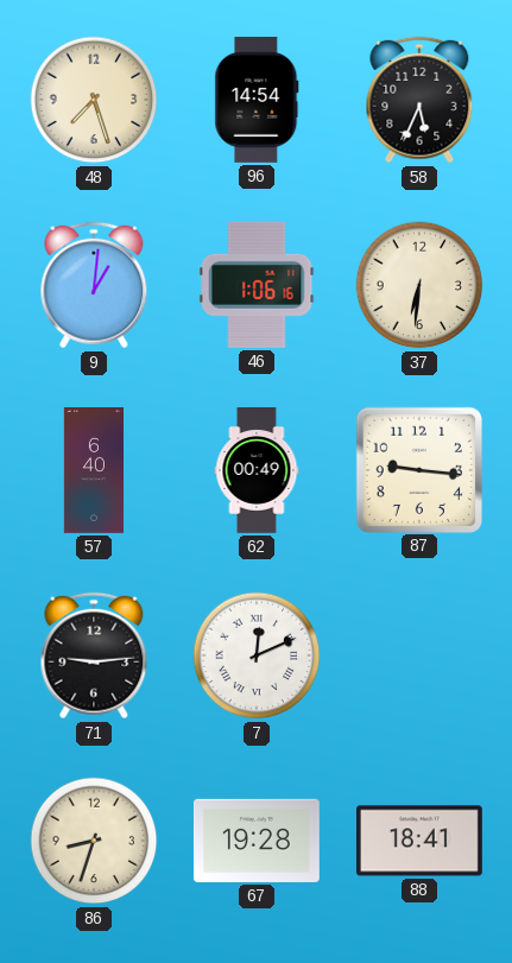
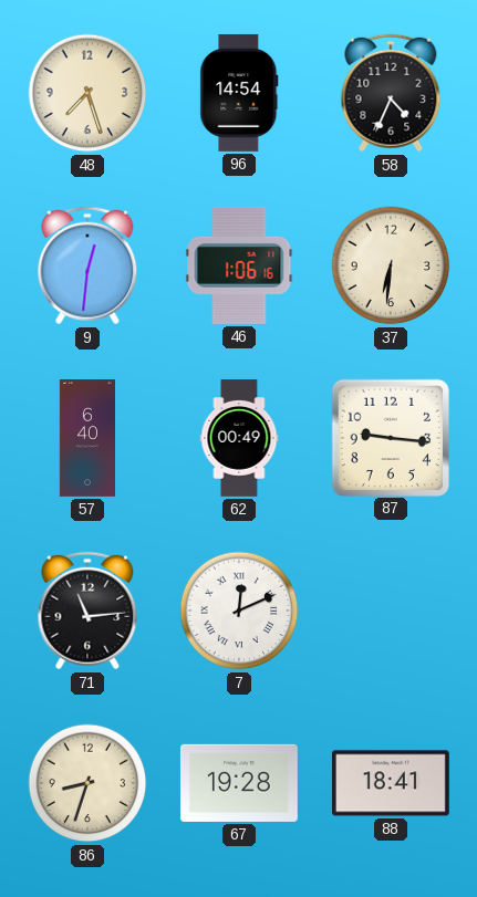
58: 5:34 -> 4:34
9: 1:01 -> 12:31
71: 9:14 -> 11:14
